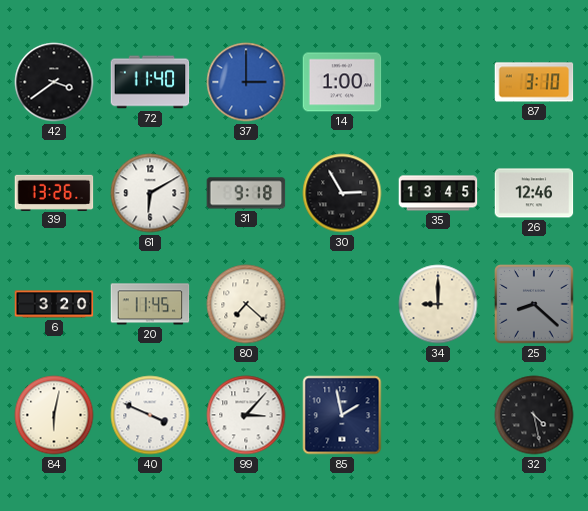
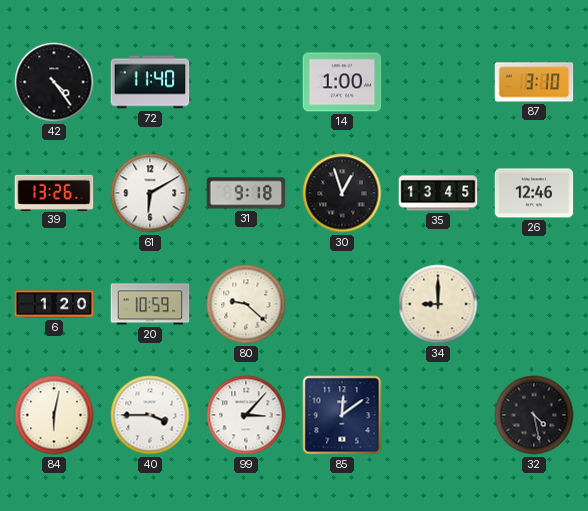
42: 3:39 -> 4:24
37: 3:00 -> none
30: 2:55 -> 12:57
6: 3:20 -> 1:20
20: 11:45 -> 10:59
80: 7:22 -> 9:22
25: 8:22 -> none
40: 3:49 -> 3:45
85: 1:58 -> 12:09
